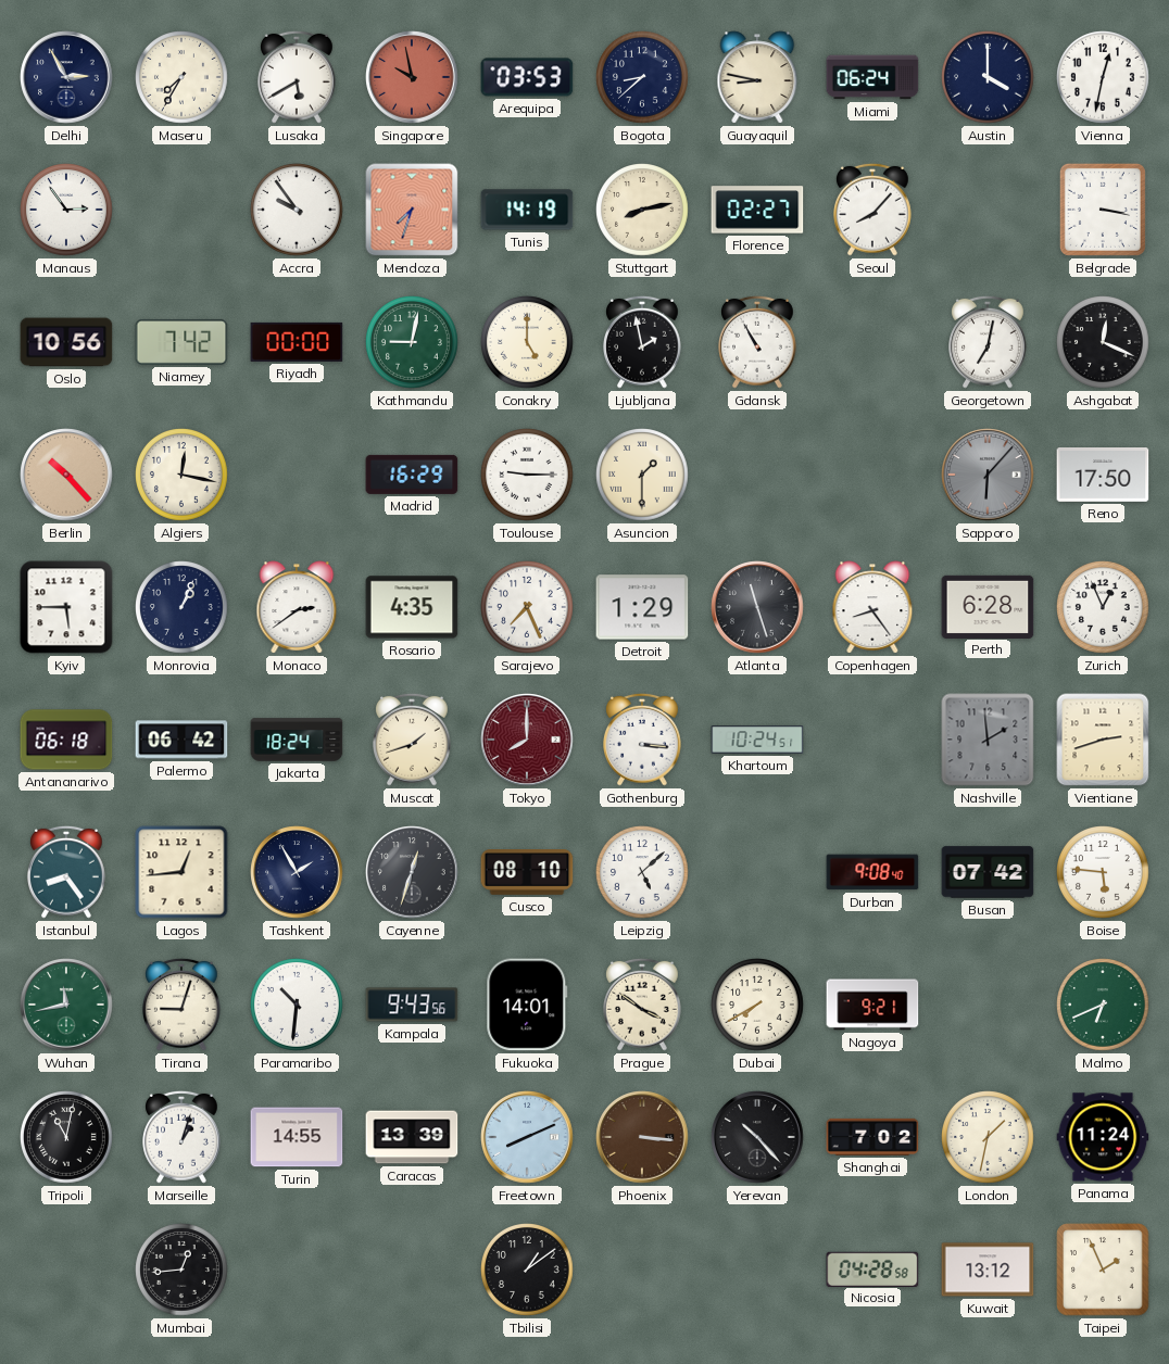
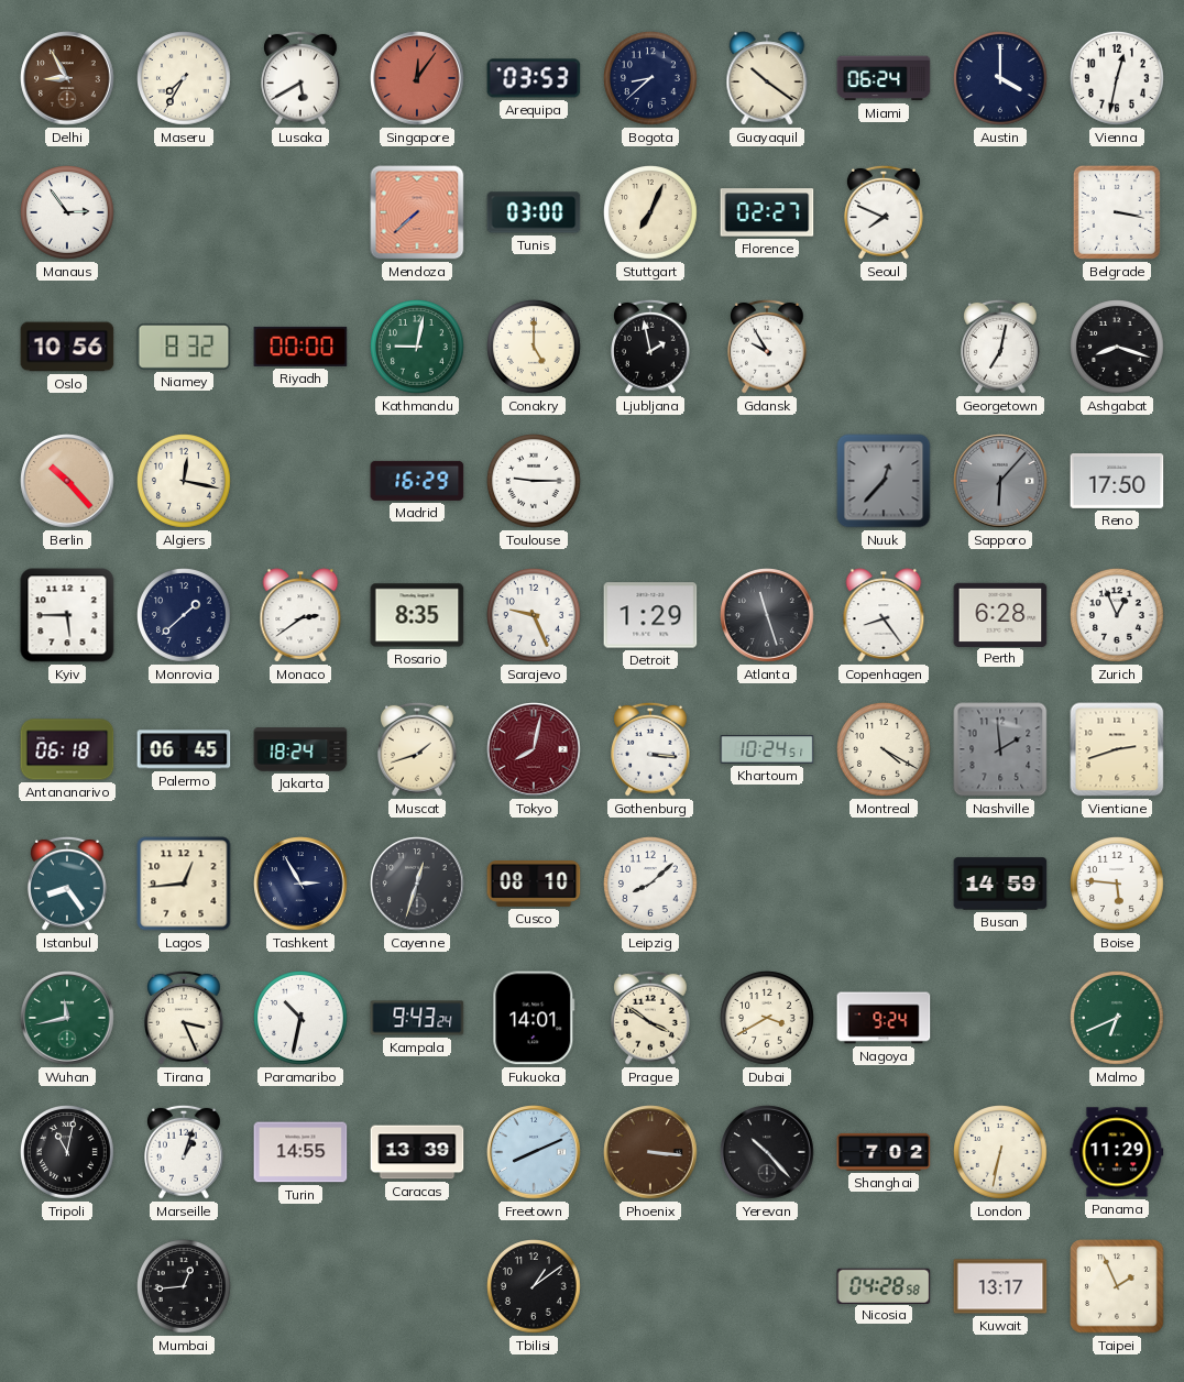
Delhi: 2:55 -> 8:55
Delhi dial: navy -> brown
Singapore: 9:58 -> 12:06
Guayaquil: 8:47 -> 10:21
Accra: 9:54 -> none
Mendoza: 7:33 -> 7:38
Tunis: 14:19 -> 03:00
Stuttgart: 8:13 -> 7:04
Seoul: 8:07 -> 7:49
Niamey: 7:42 -> 8:32
Gdansk: 10:55 -> 9:55
Ashgabat: 12:19 -> 8:18
Asuncion: 1:30 -> none
Nuuk: none -> 12:37
Monrovia: 1:04 -> 1:38
Rosario: 4:35 -> 8:35
Sarajevo: 7:26 -> 9:26
Palermo: 06:42 -> 06:45
Tokyo: 8:00 -> 8:02
Montreal: none -> 4:20
Tashkent: 1:55 -> 2:55
Leipzig: 5:08 -> 8:08
Durban: 9:08 -> none
Busan: 07:42 -> 14:59
Tirana: 9:03 -> 3:26
Paramaribo: 10:31 -> 10:32
Kampala: 9:43:56 -> 9:43:24
Dubai: 7:40 -> 3:40
Nagoya: 9:21 -> 9:24
London: 1:32 -> 6:32
Panama: 11:24 -> 11:29
Kuwait: 13:12 -> 13:17
